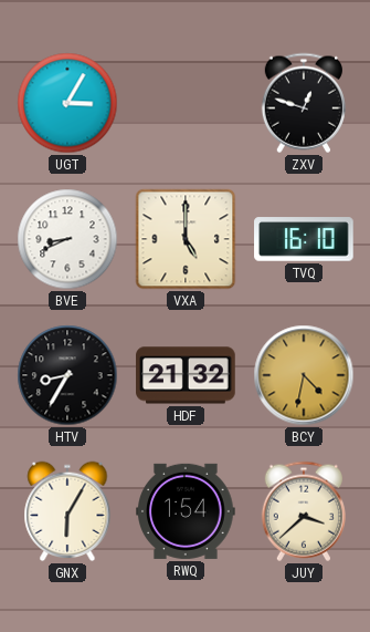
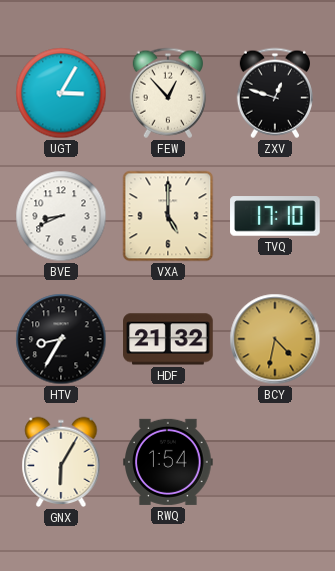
FEW: none -> 12:53
TVQ: 16:10 -> 17:10
JUY: 3:38 -> none
